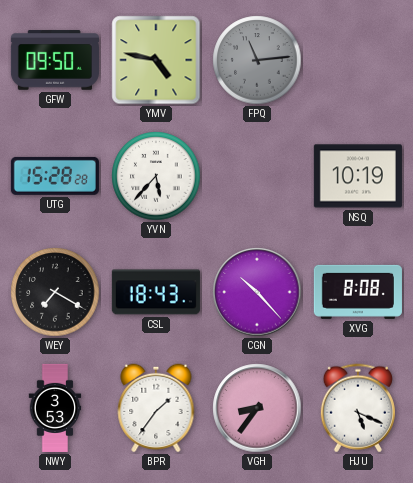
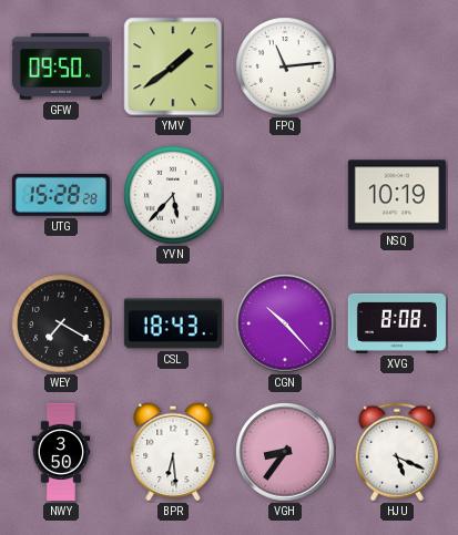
YMV: 4:47 -> 1:39
FPQ dial: grey -> white
NWY: 3:53 -> 3:50
BPR: 1:36 -> 6:29
